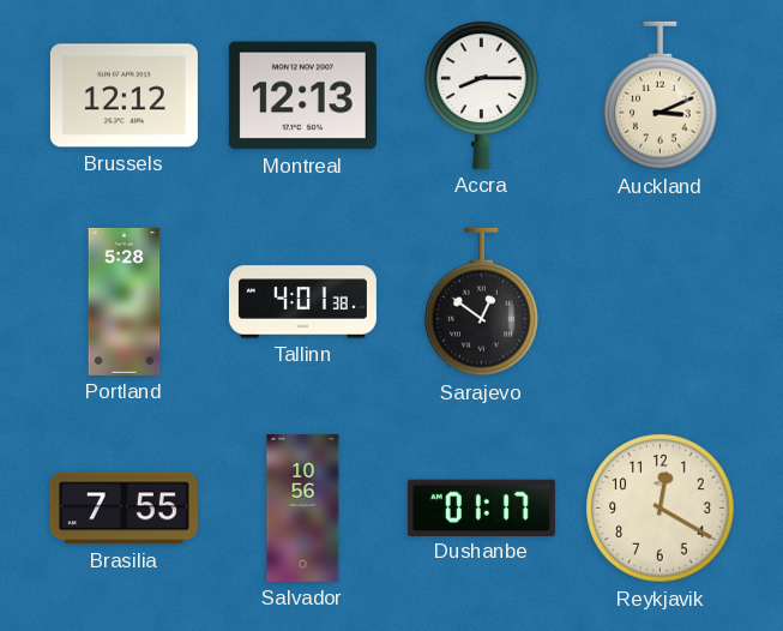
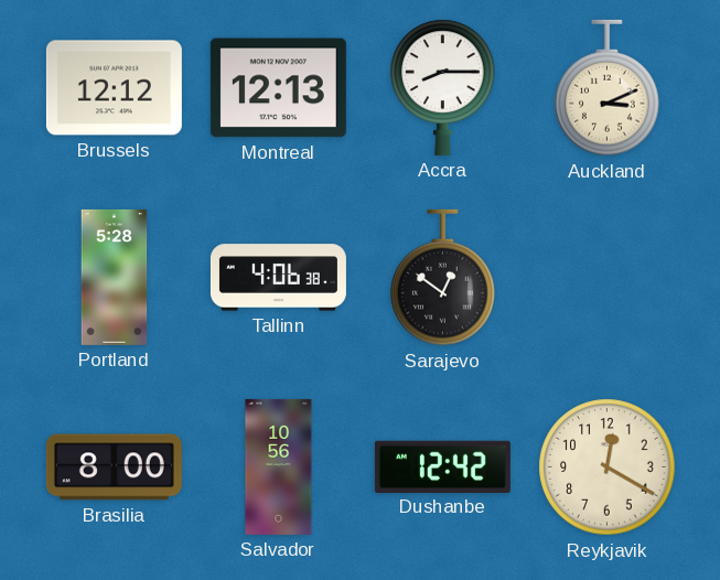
Tallinn: 4:01 -> 4:06
Brasilia: 7:55 -> 8:00
Dushanbe: 01:17 -> 12:42
